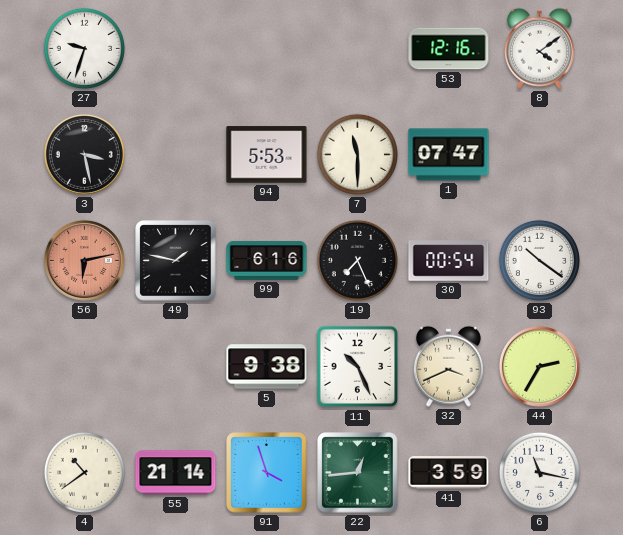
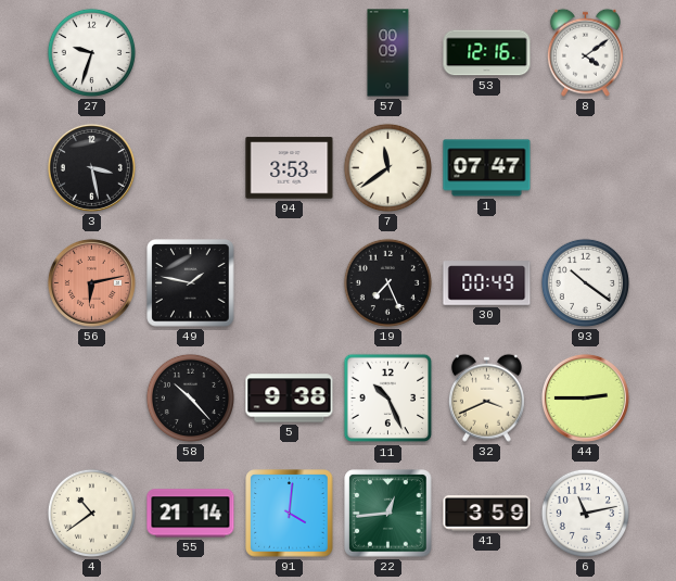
57: none -> 00:09
94: 5:53 -> 3:53
7: 11:30 -> 11:39
99: 6:16 -> none
30: 00:54 -> 00:49
58: none -> 10:23
44: 2:35 -> 2:45
91: 3:57 -> 4:01
6: 11:17 -> 11:13
